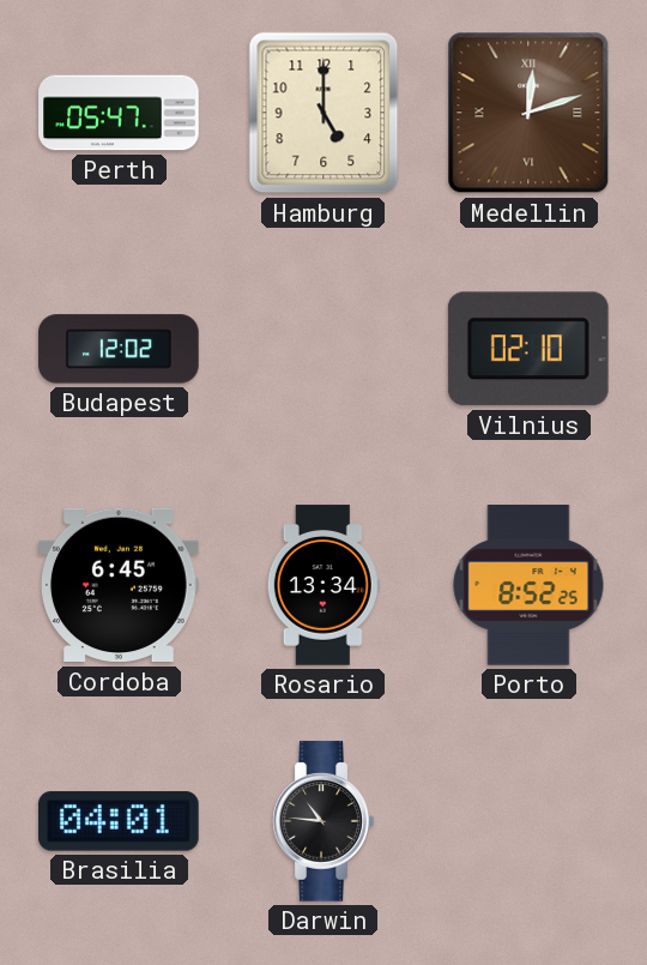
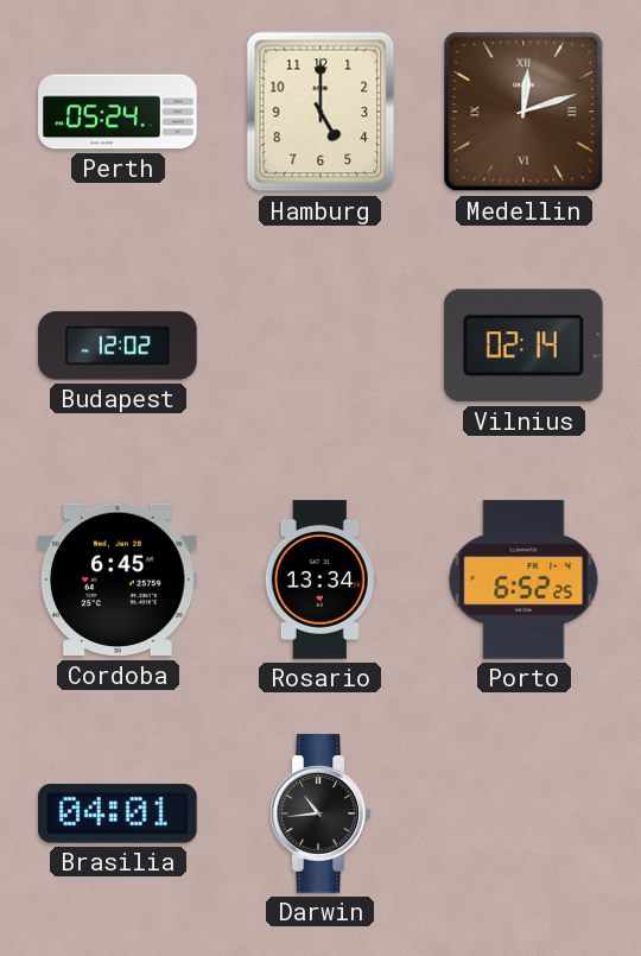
Perth: 05:47 -> 05:24
Vilnius: 02:10 -> 02:14
Porto: 8:52 -> 6:52
Darwin: 10:46 -> 10:44
